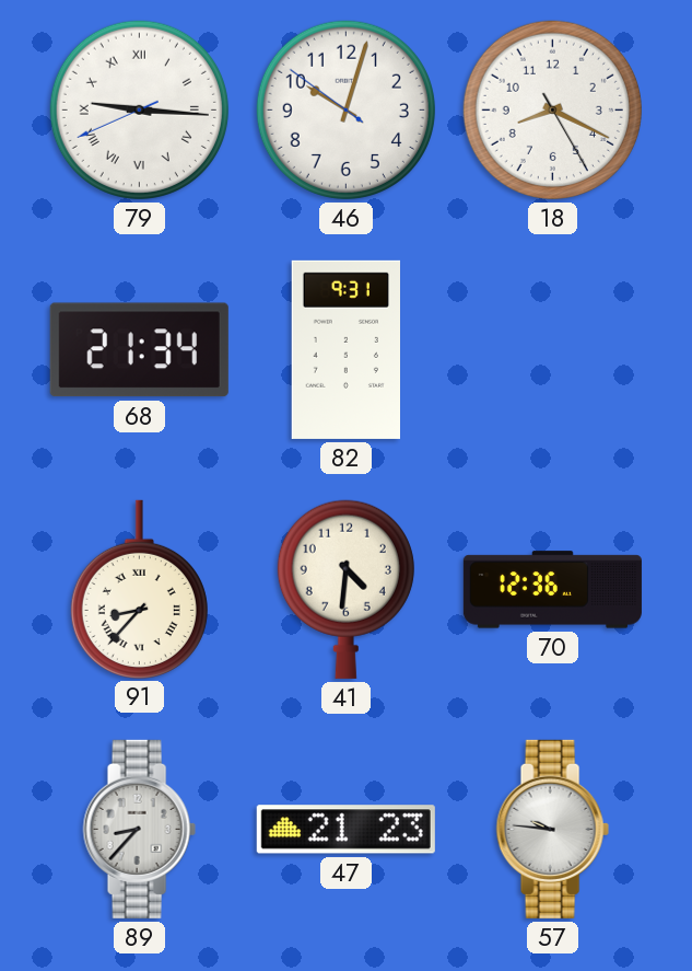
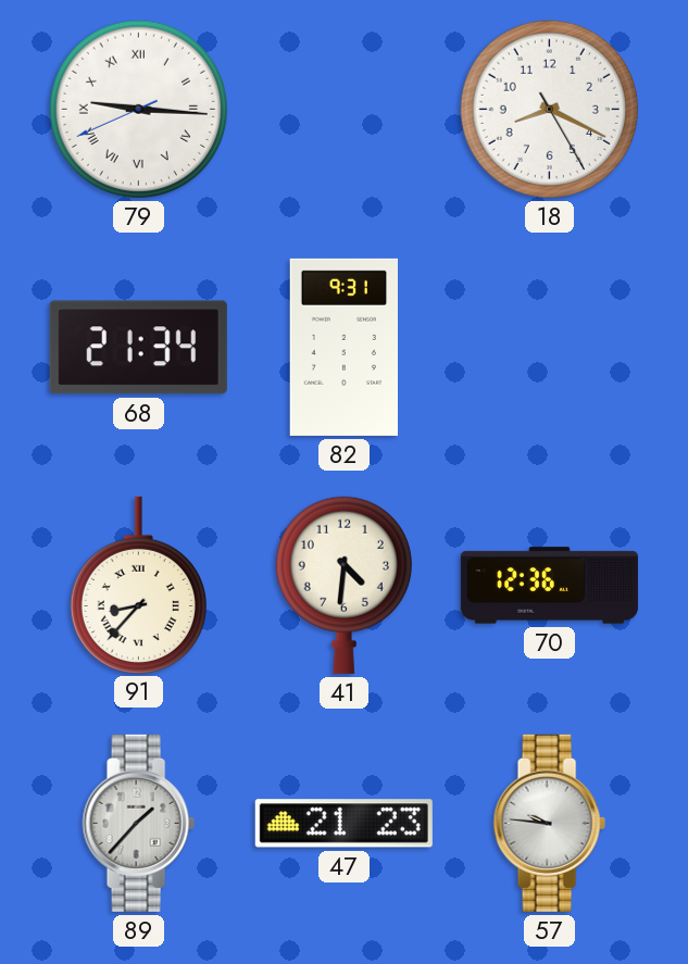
46: 10:02 -> none
89: 8:37 -> 1:37
